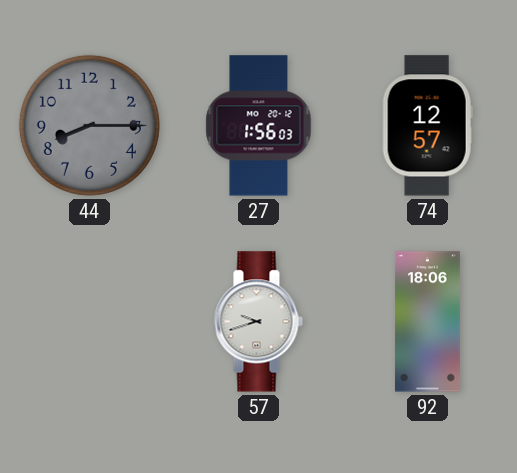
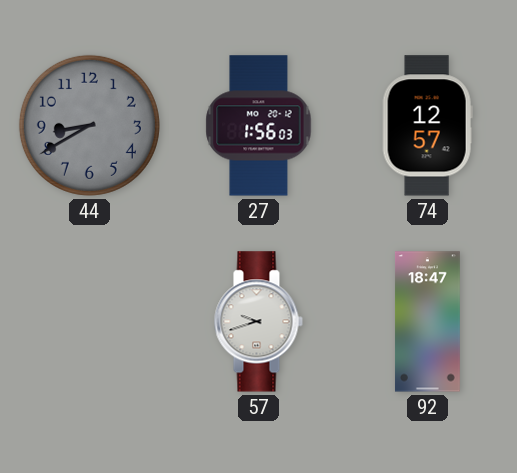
44: 8:15 -> 8:40
92: 18:06 -> 18:47
